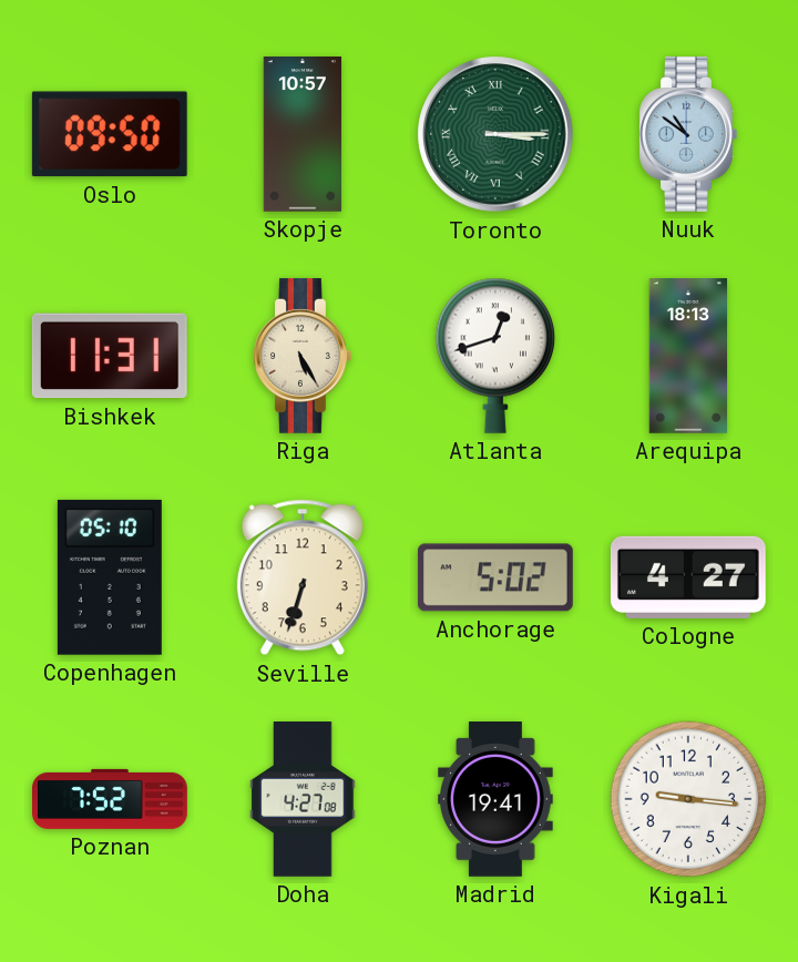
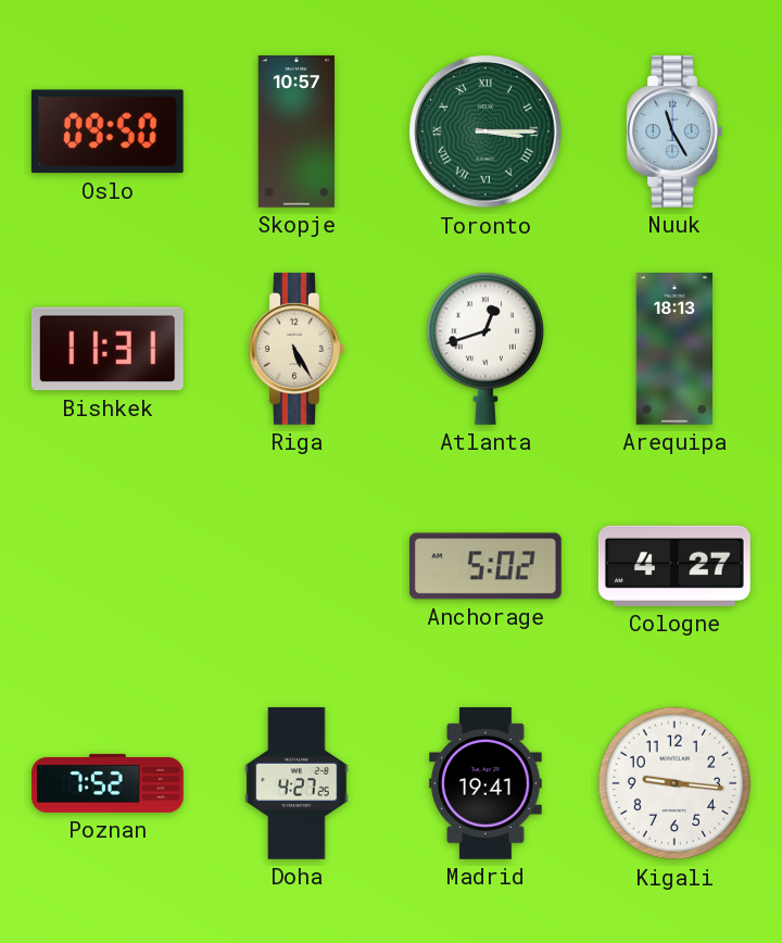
Nuuk: 10:51 -> 11:25
Copenhagen: 05:10 -> none
Seville: 6:33 -> none
Doha: 4:27:08 -> 4:27:25
